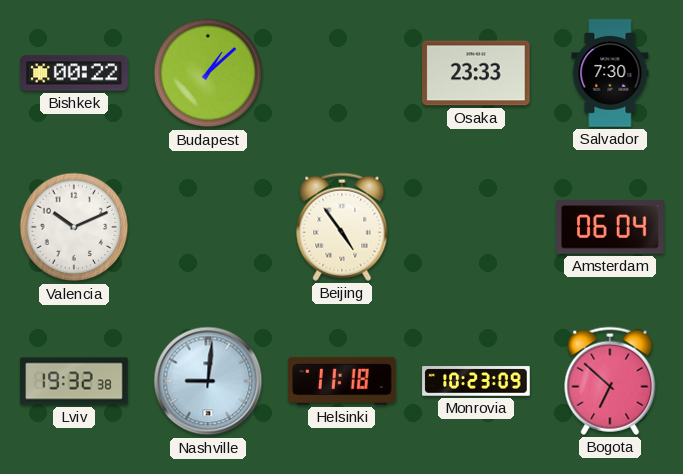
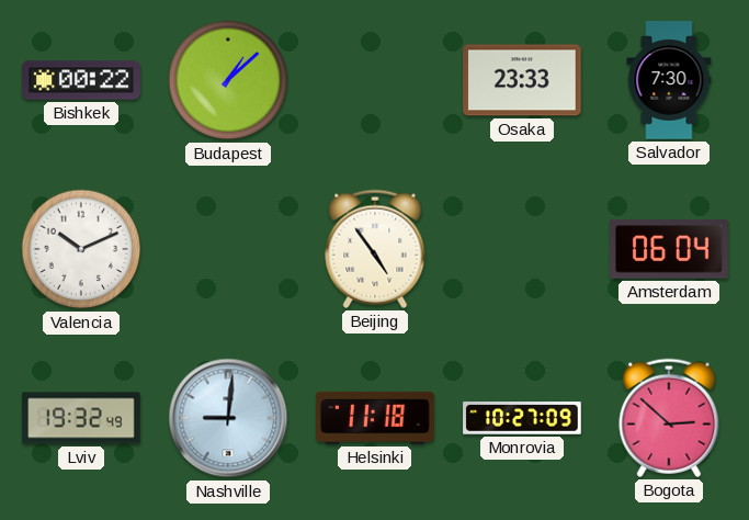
Lviv: 19:32:38 -> 19:32:49
Monrovia: 10:23 -> 10:27
Bogota: 6:52 -> 2:52
